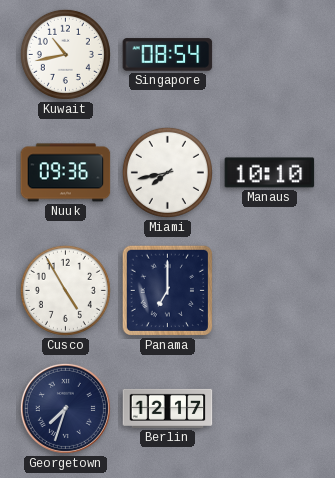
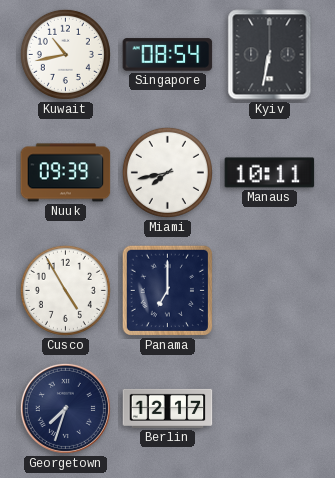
Kyiv: none -> 6:32
Nuuk: 09:36 -> 09:39
Manaus: 10:10 -> 10:11
